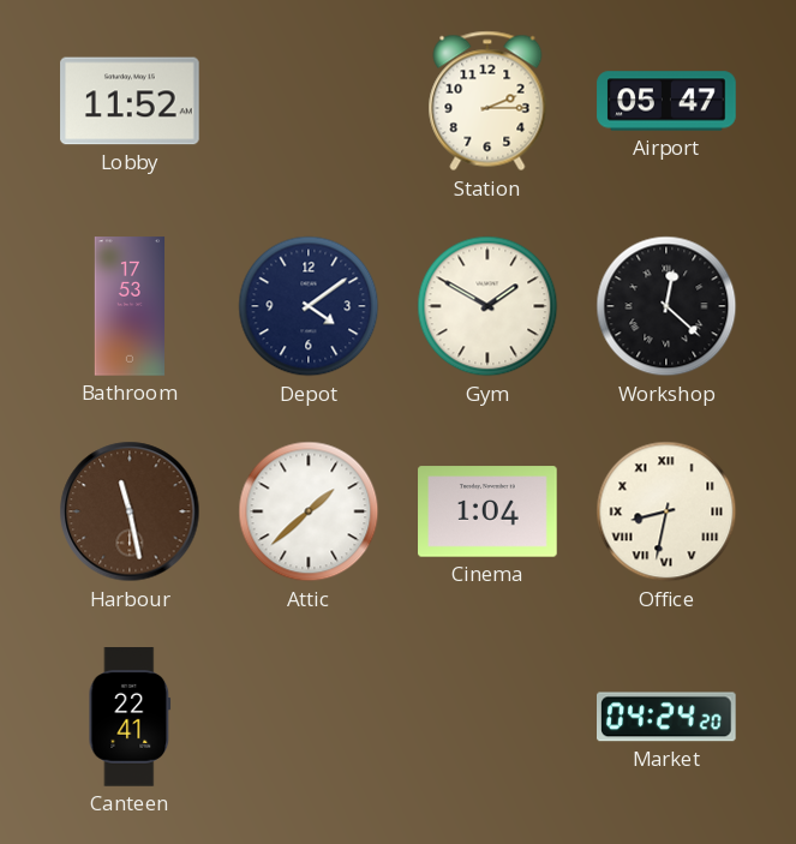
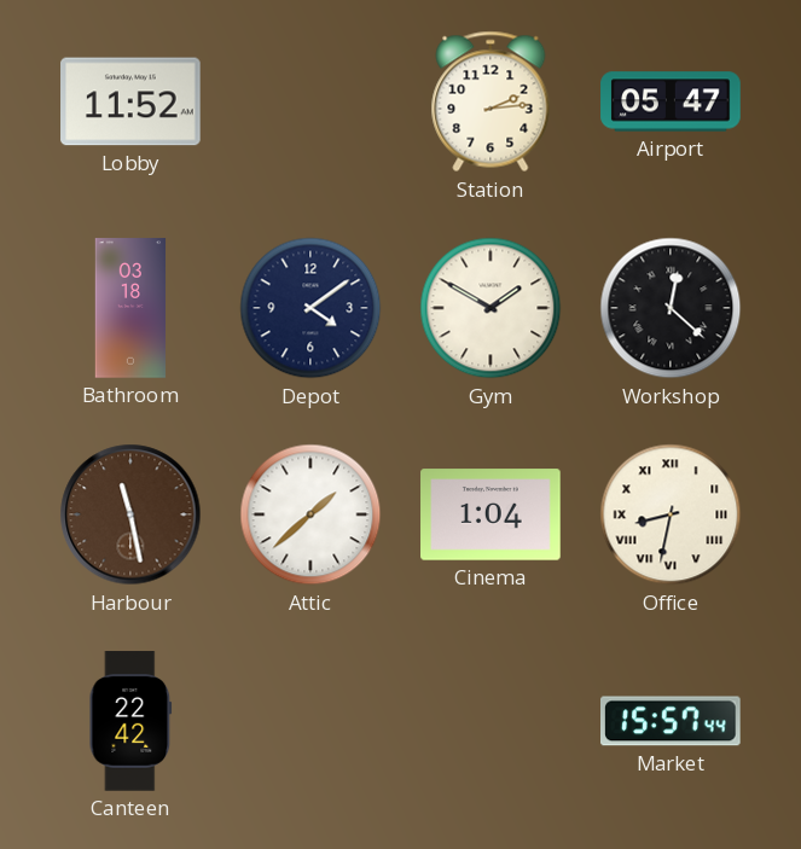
Station: 2:15 -> 2:14
Bathroom: 17:53 -> 03:18
Canteen: 22:41 -> 22:42
Market: 04:24 -> 15:57
